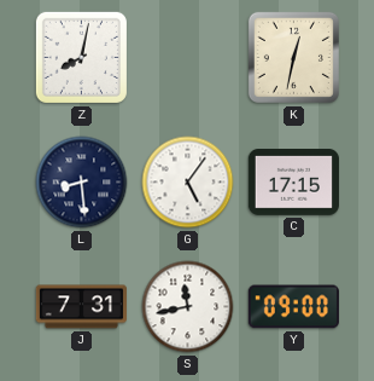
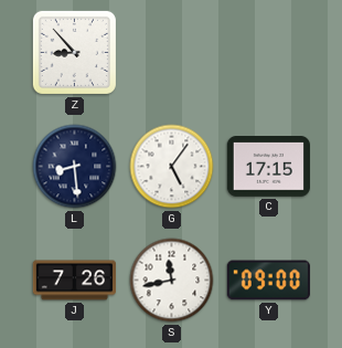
Z: 8:02 -> 8:53
K: 12:32 -> none
J: 7:31 -> 7:26
